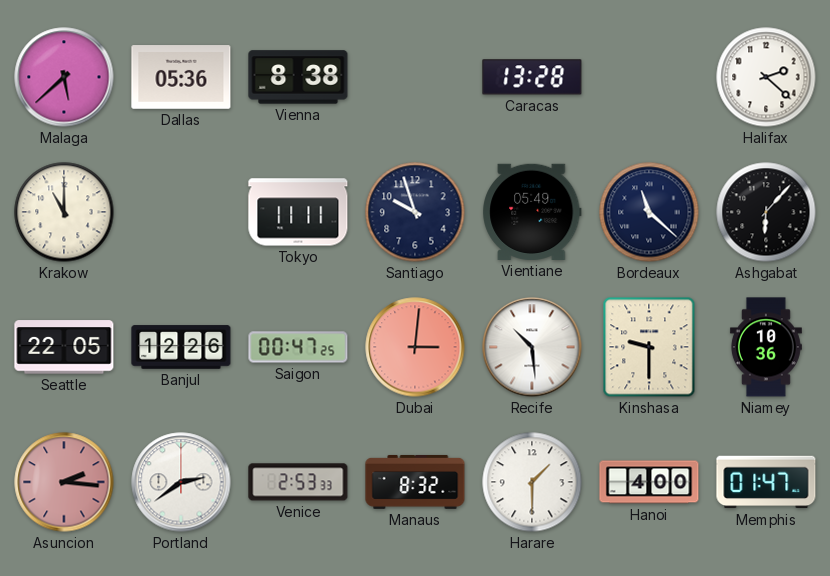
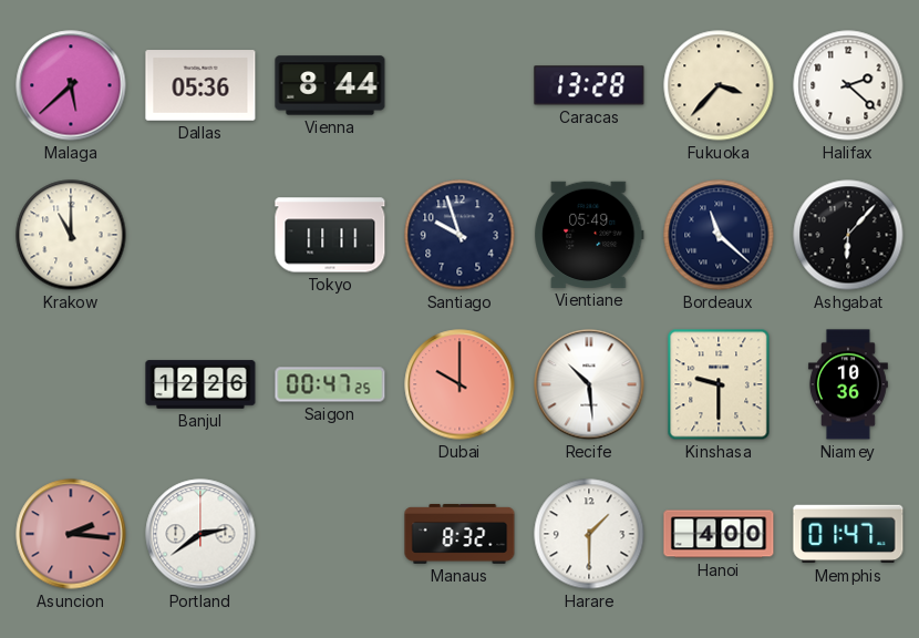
Vienna: 8:38 -> 8:44
Fukuoka: none -> 3:37
Seattle: 22:05 -> none
Dubai: 3:01 -> 10:00
Venice: 2:53 -> none
